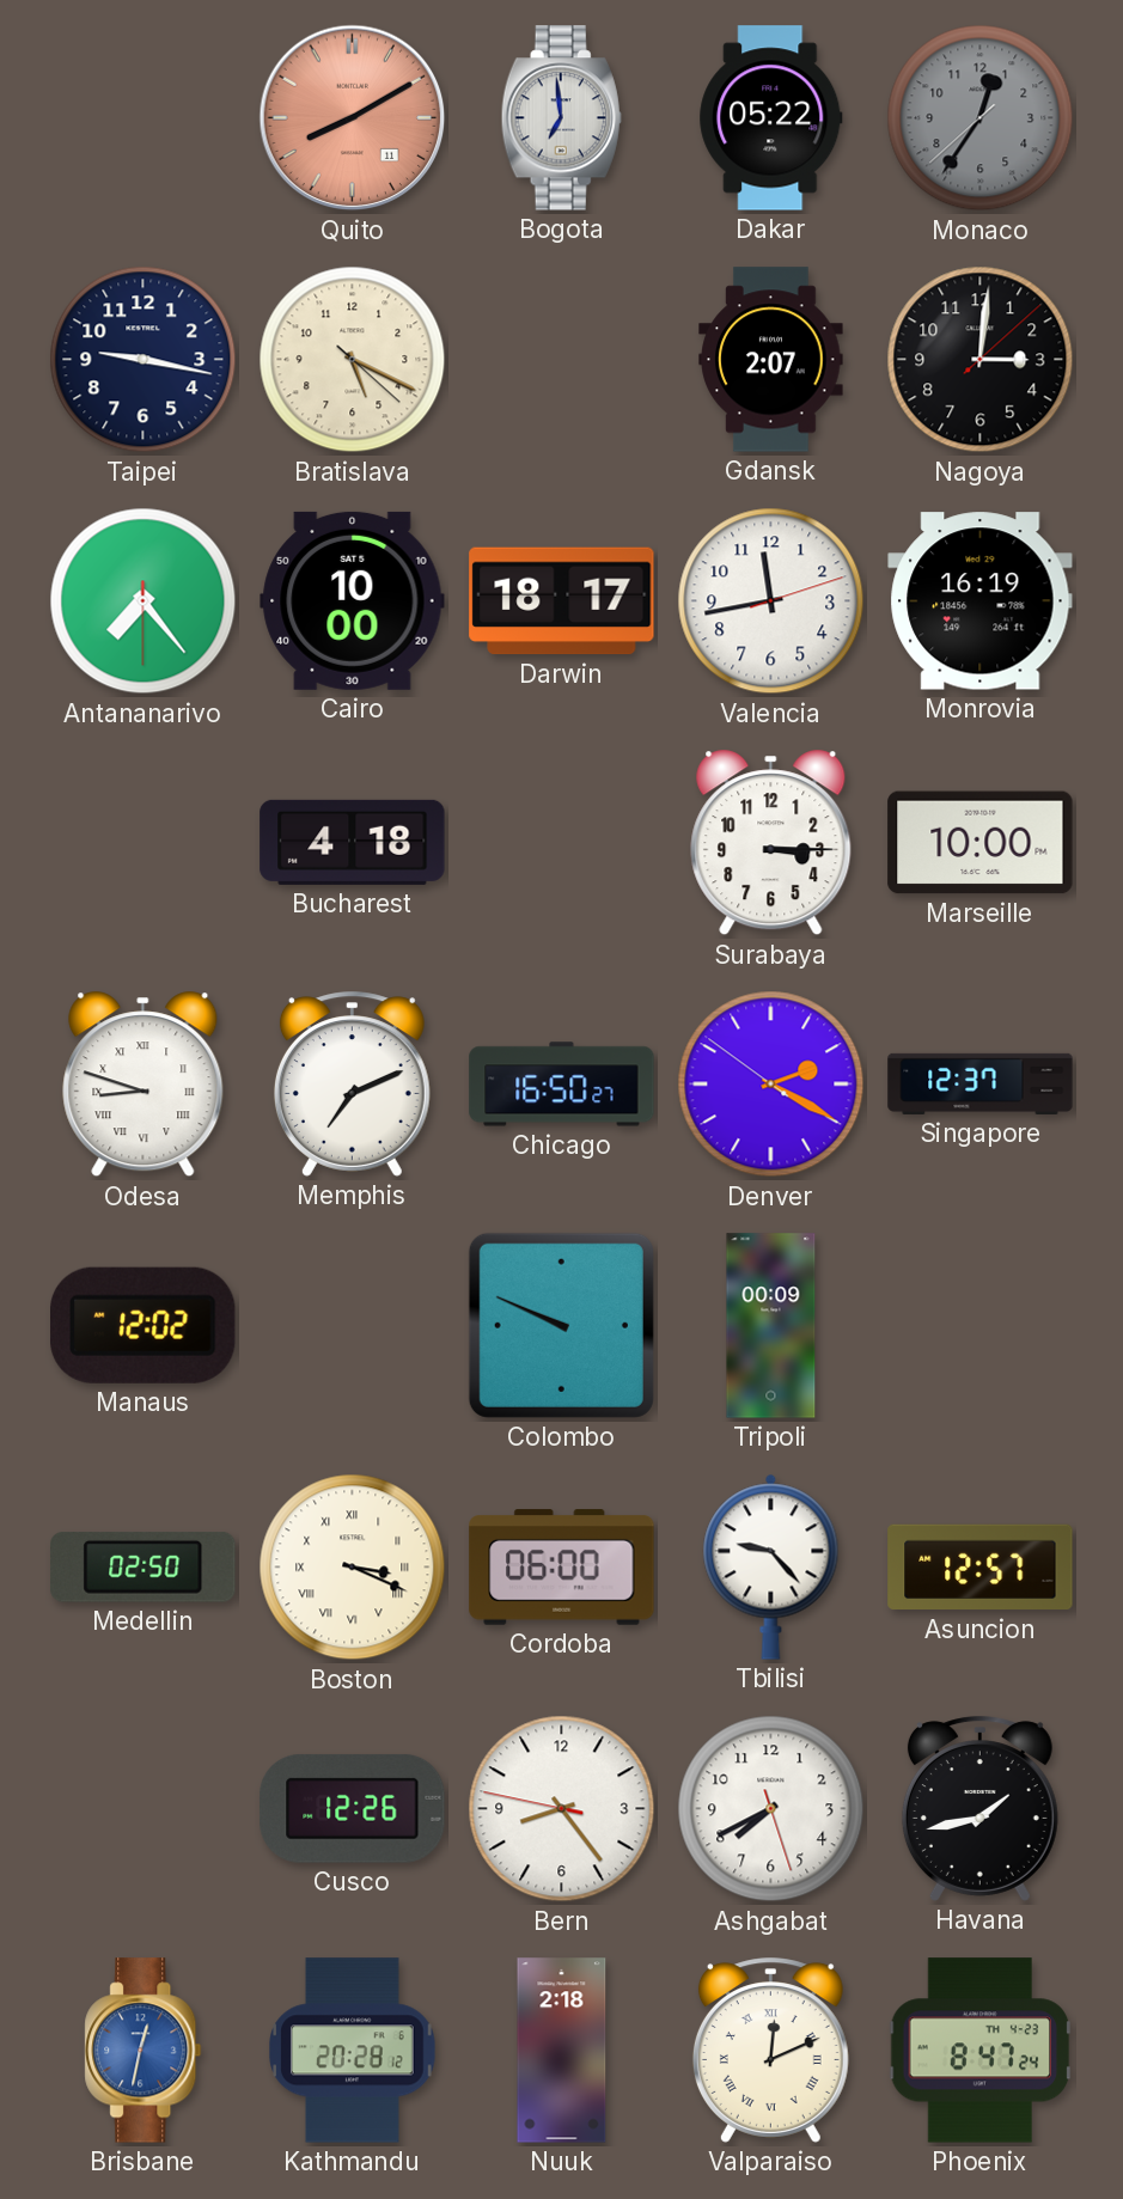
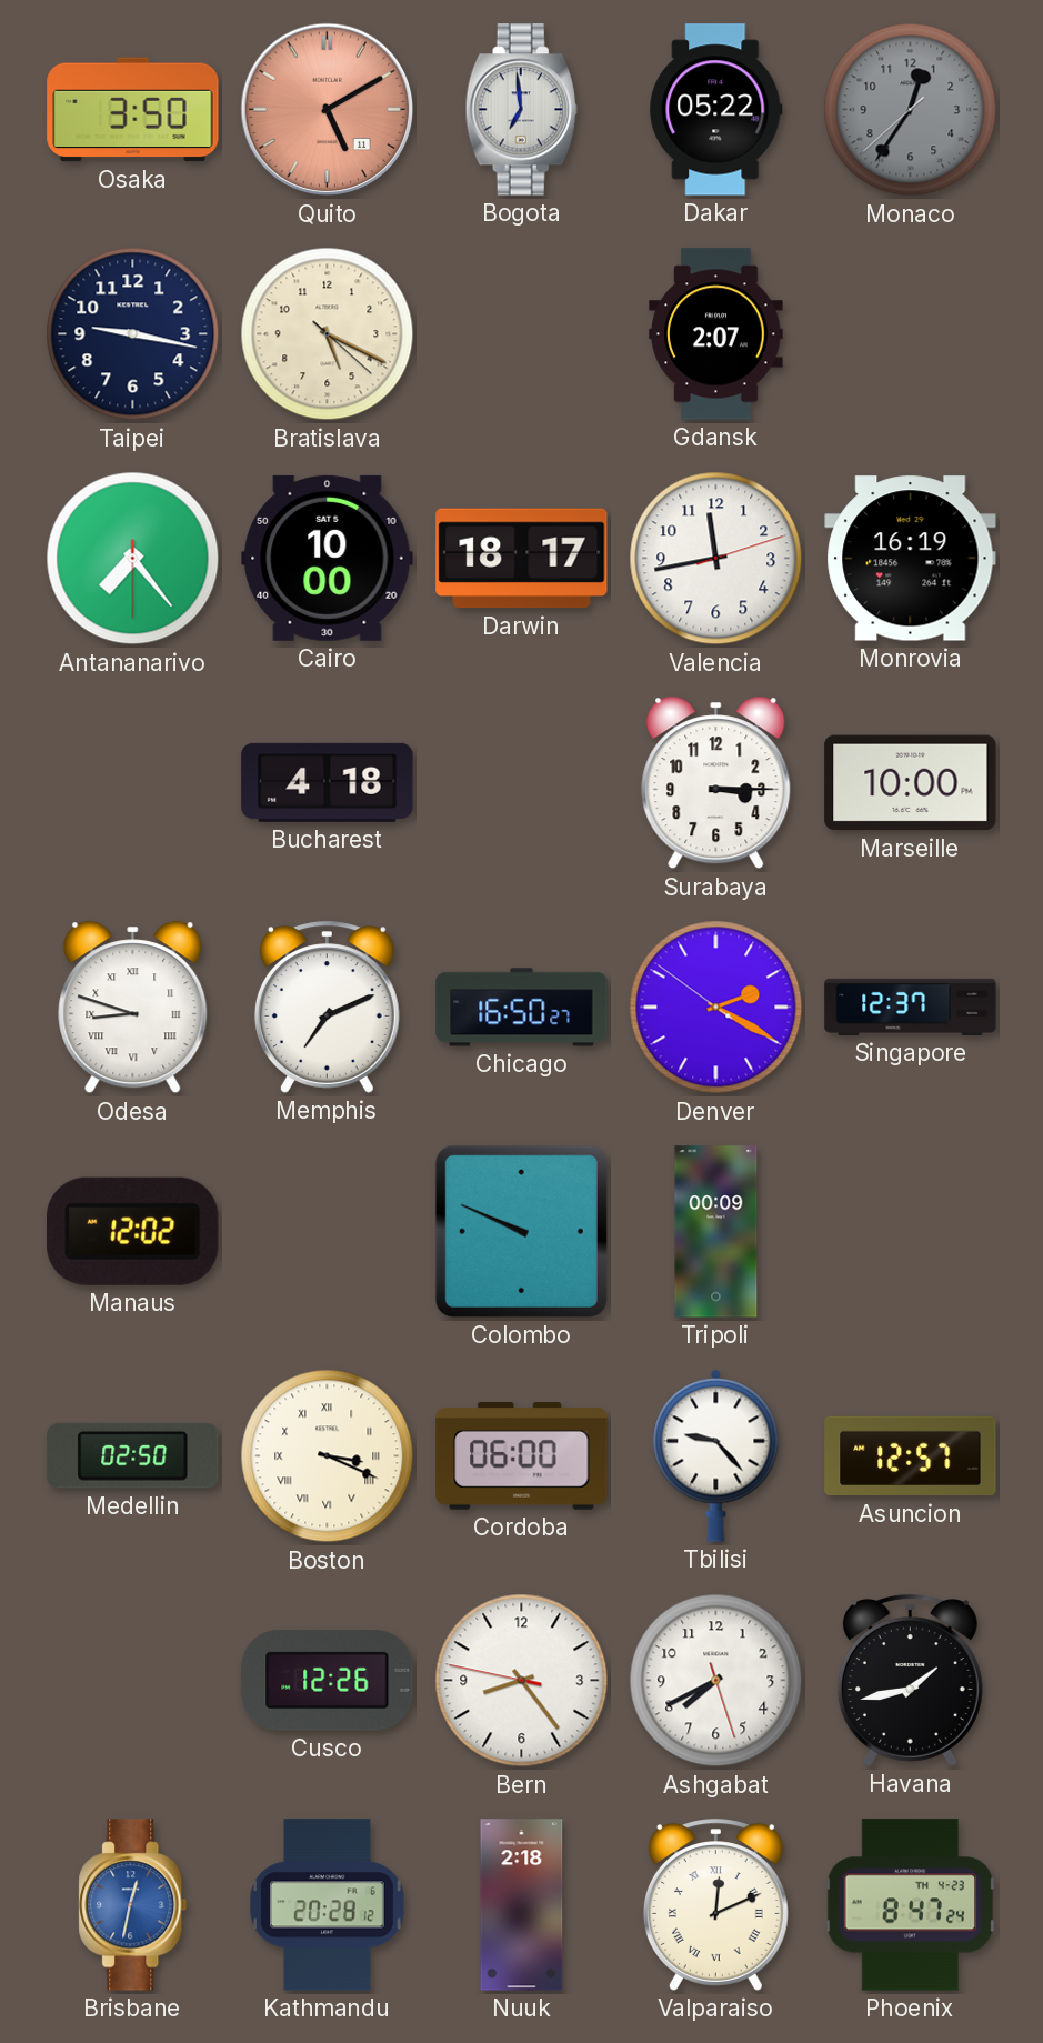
Osaka: none -> 3:50
Quito: 8:10 -> 5:10
Nagoya: 3:01 -> none
